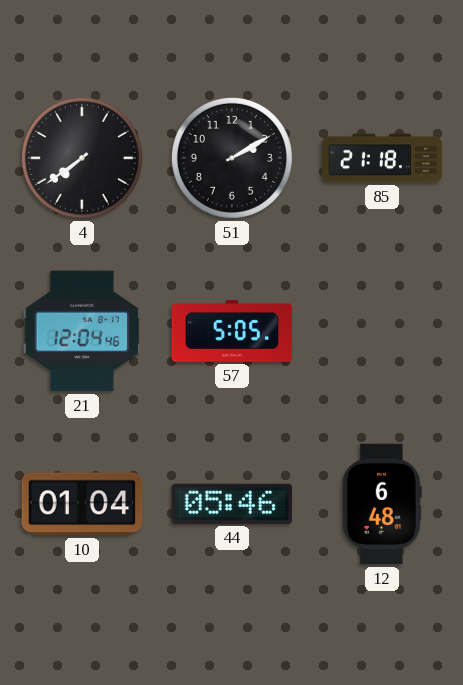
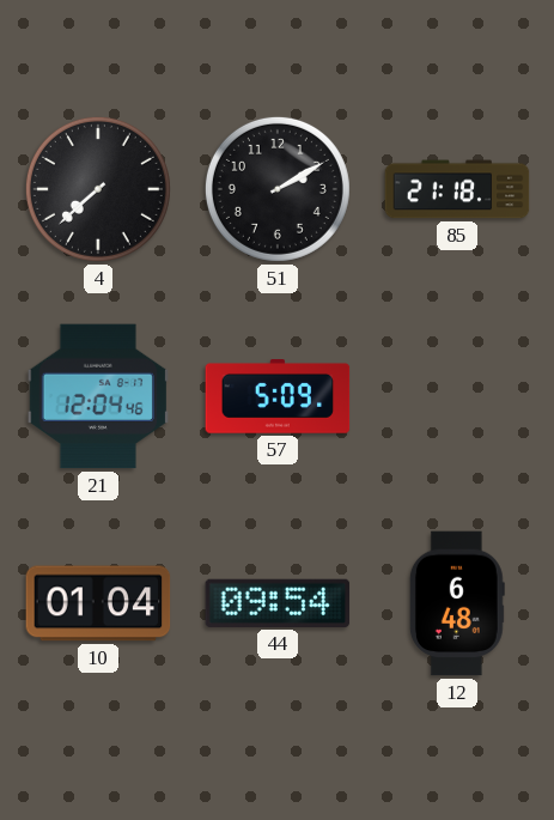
4: 7:39 -> 7:38
57: 5:05 -> 5:09
44: 05:46 -> 09:54
